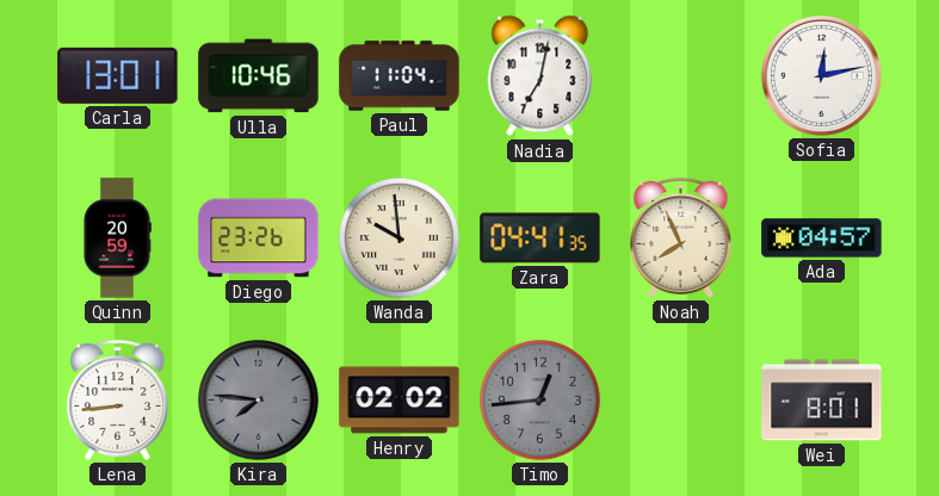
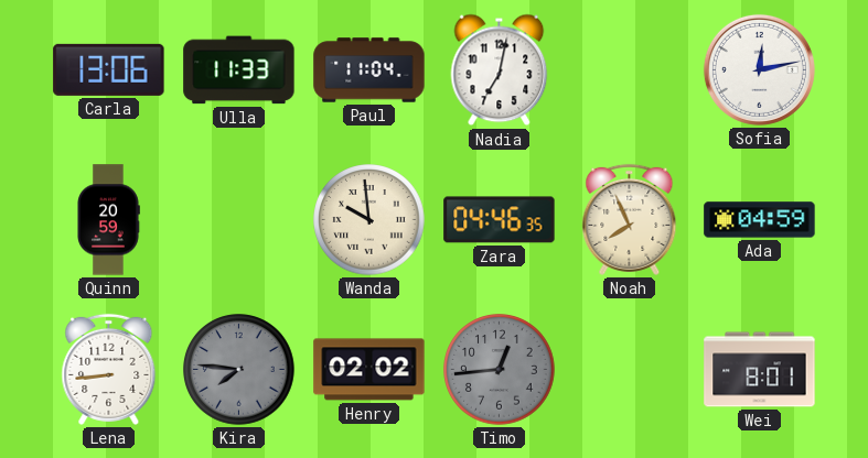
Carla: 13:01 -> 13:06
Ulla: 10:46 -> 11:33
Diego: 23:26 -> none
Zara: 04:41 -> 04:46
Ada: 04:57 -> 04:59
